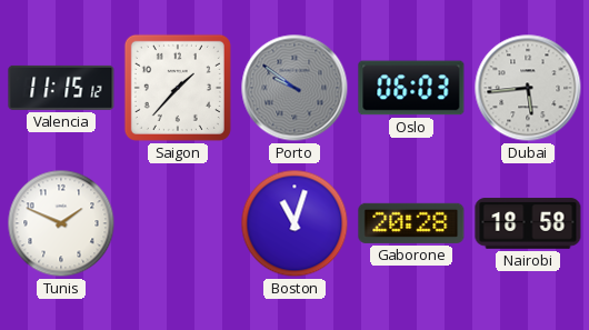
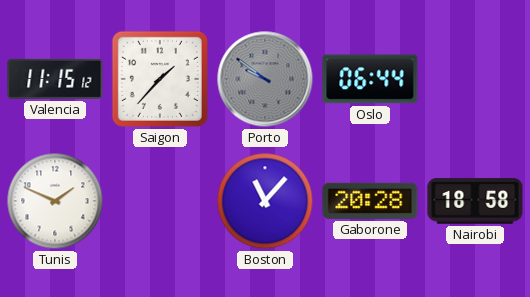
Oslo: 06:03 -> 06:44
Dubai: 5:44 -> none
Boston: 11:03 -> 11:07
